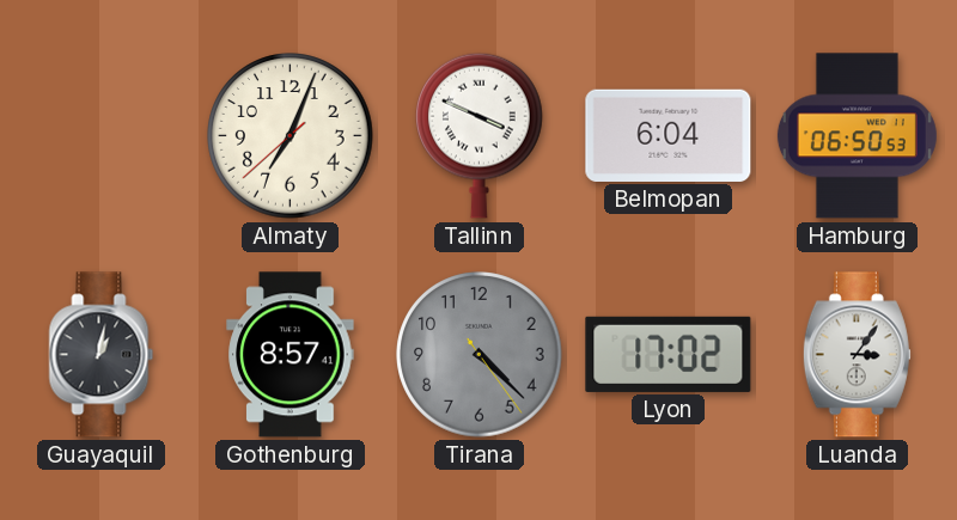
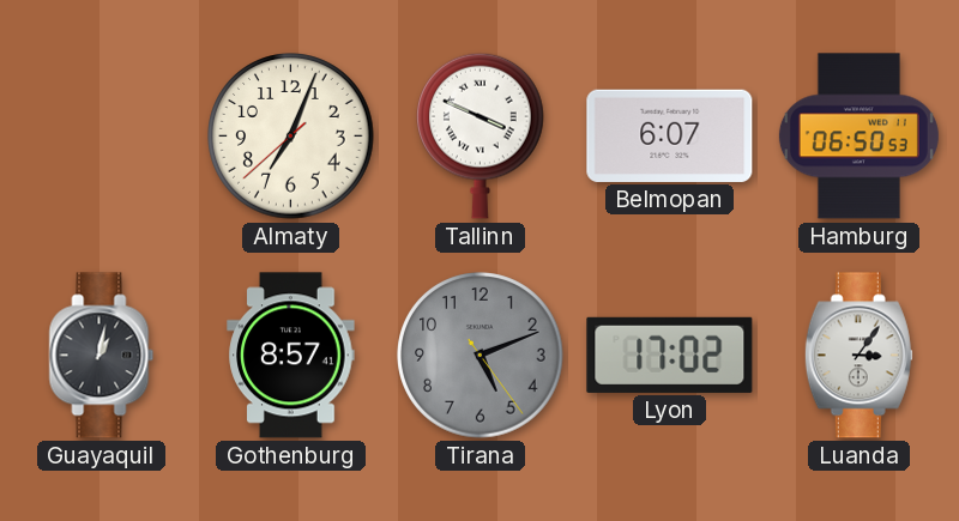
Belmopan: 6:04 -> 6:07
Tirana: 4:22 -> 5:11
